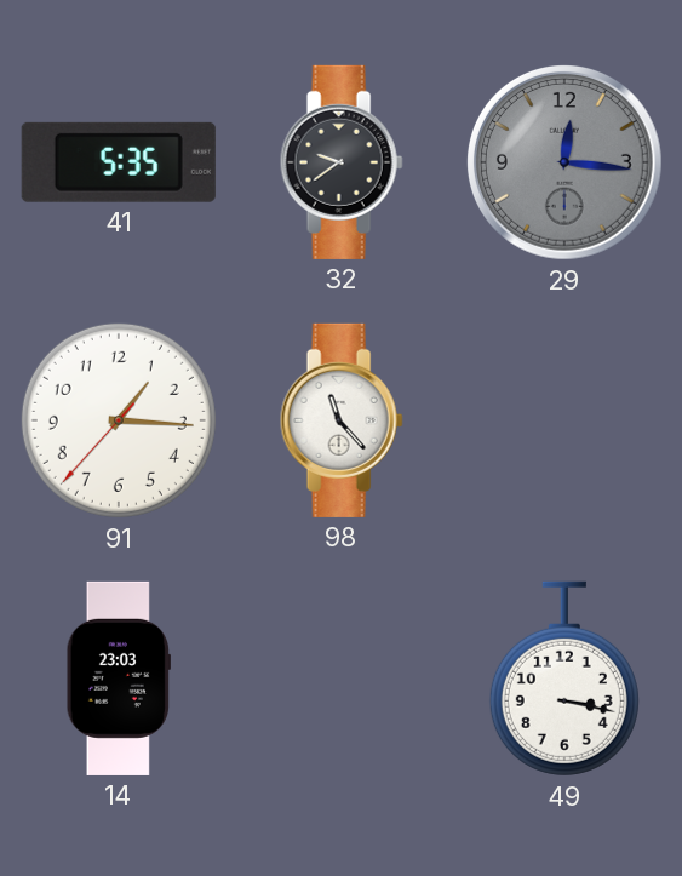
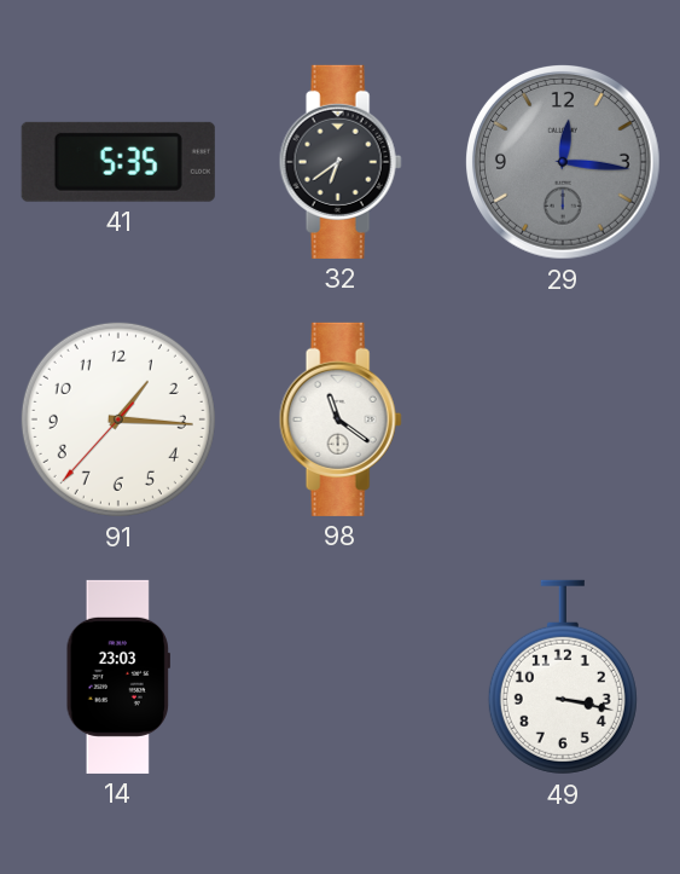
32: 9:39 -> 6:39
98: 11:23 -> 11:21
